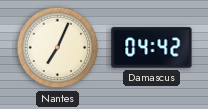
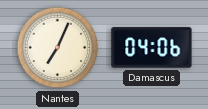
Damascus: 04:42 -> 04:06
